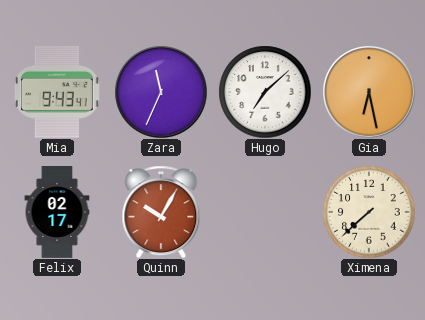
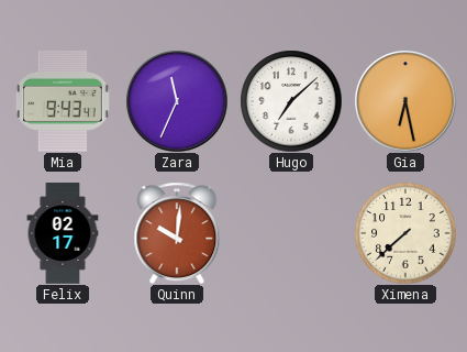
Quinn: 10:05 -> 10:01
